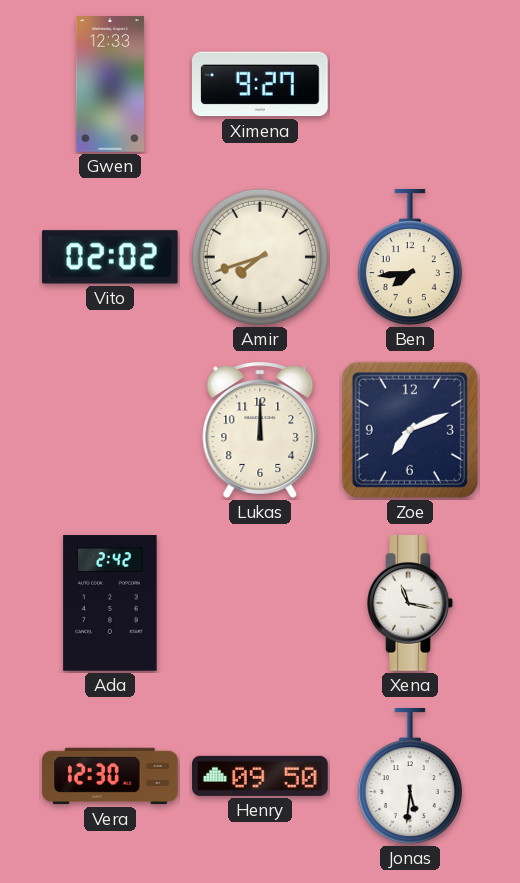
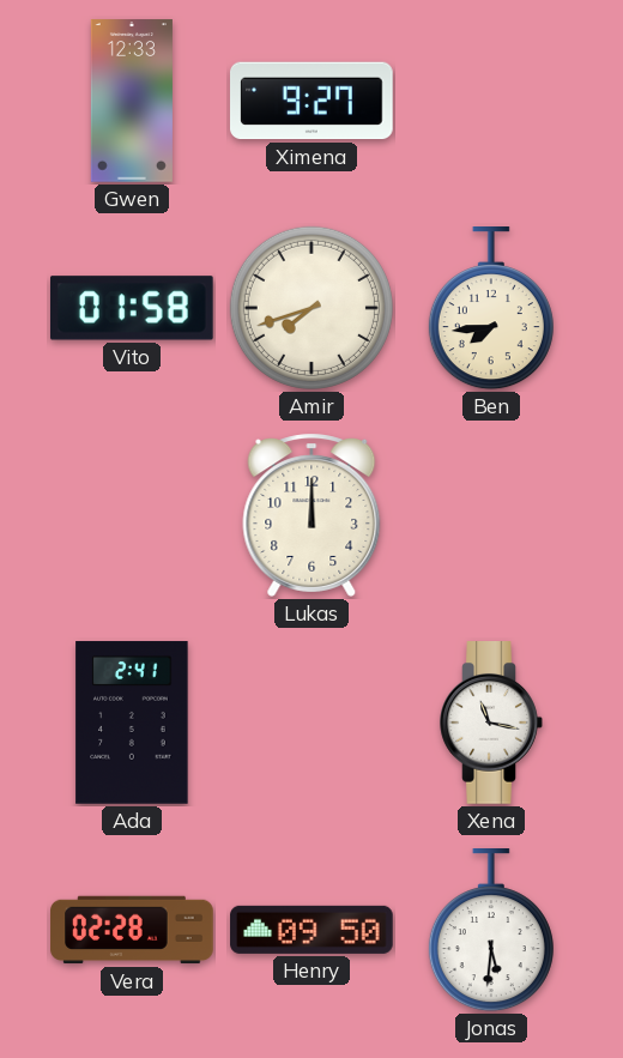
Vito: 02:02 -> 01:58
Zoe: 7:11 -> none
Ada: 2:42 -> 2:41
Vera: 12:30 -> 02:28
